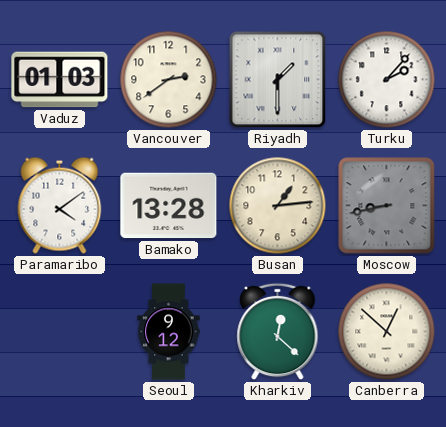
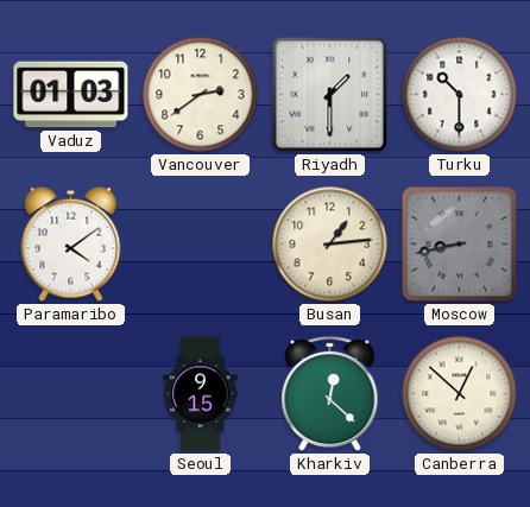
Turku: 2:07 -> 10:30
Bamako: 13:28 -> none
Seoul: 9:12 -> 9:15
